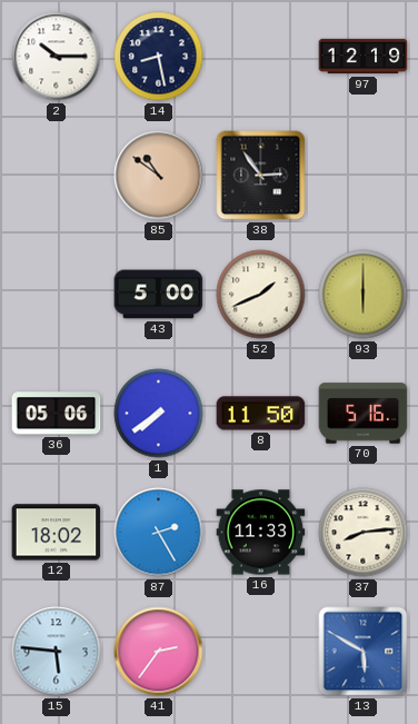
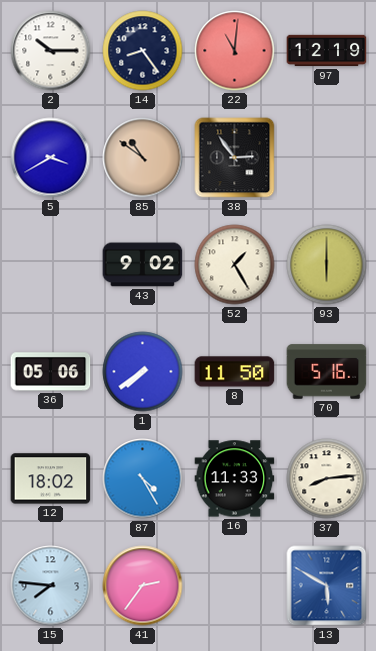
14: 8:28 -> 8:24
22: none -> 11:01
5: none -> 3:40
43: 5:00 -> 9:02
52: 1:41 -> 1:25
87: 2:25 -> 4:25
15: 5:46 -> 7:46
